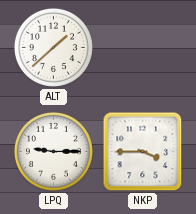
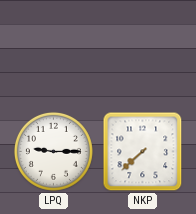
ALT: 1:38 -> none
NKP: 3:45 -> 7:38
